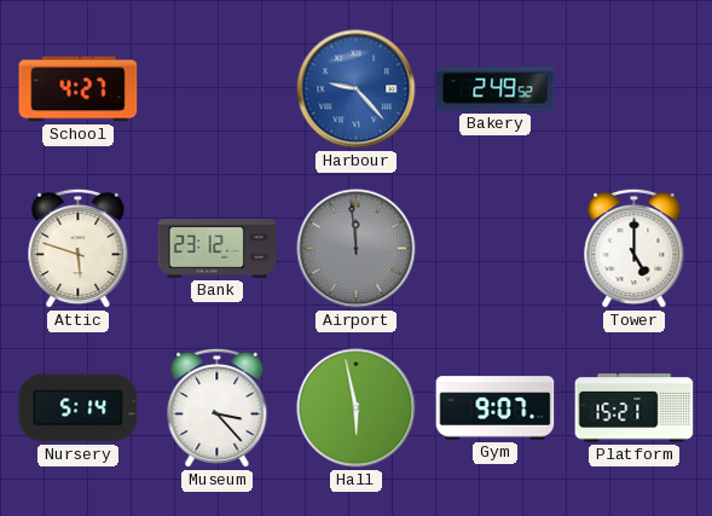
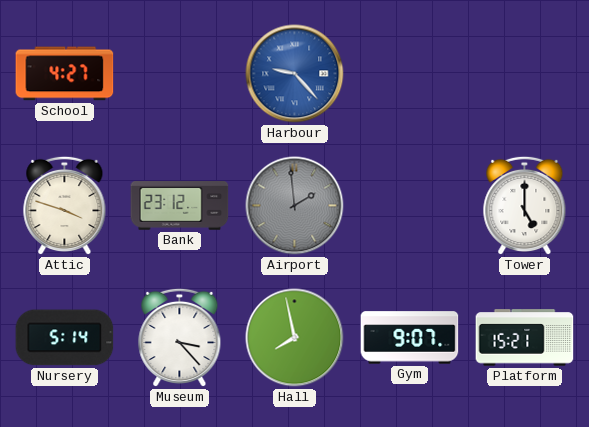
Bakery: 2:49 -> none
Attic: 5:48 -> 3:48
Airport: 11:59 -> 1:59
Hall: 5:58 -> 7:58
